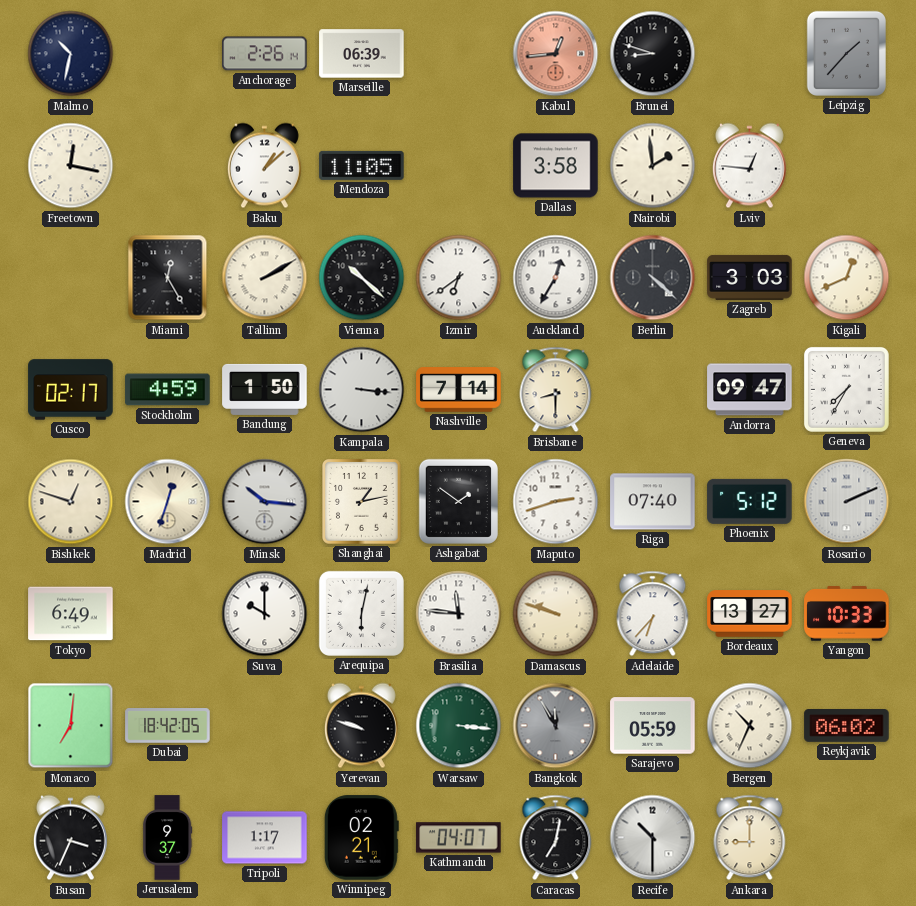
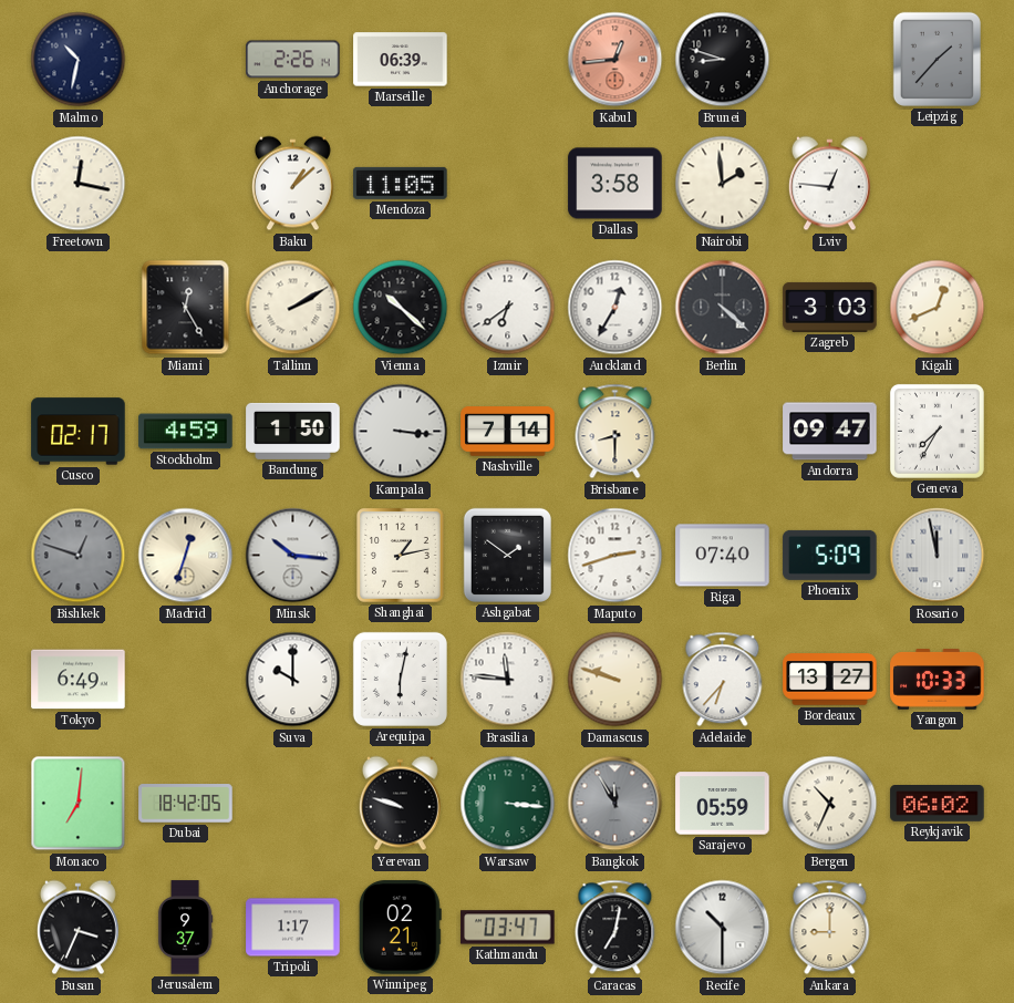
Bishkek dial: cream -> grey
Phoenix: 5:12 -> 5:09
Rosario: 2:11 -> 11:58
Kathmandu: 04:07 -> 03:47
